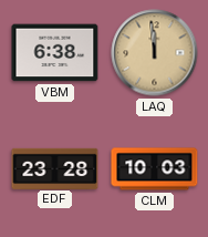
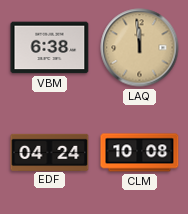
EDF: 23:28 -> 04:24
CLM: 10:03 -> 10:08
